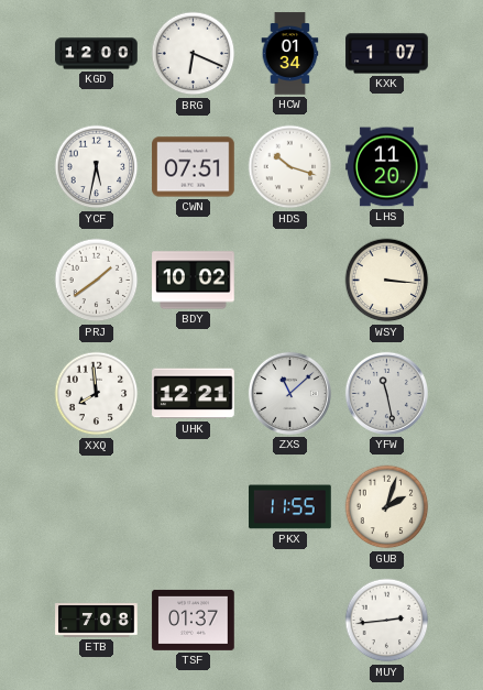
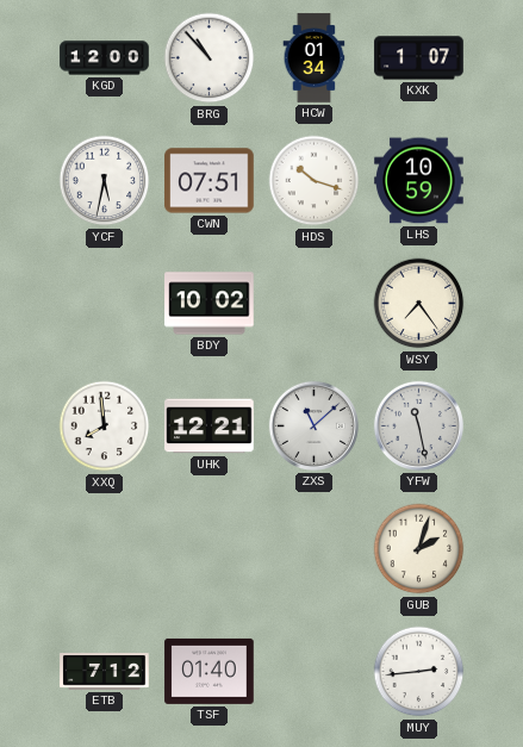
BRG: 6:19 -> 10:53
LHS: 11:20 -> 10:59
PRJ: 1:39 -> none
WSY: 3:16 -> 7:24
PKX: 11:55 -> none
ETB: 7:08 -> 7:12
TSF: 01:37 -> 01:40
